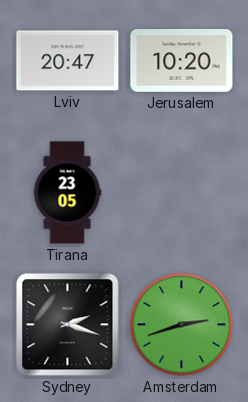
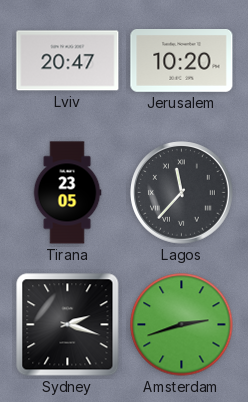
Lagos: none -> 11:37
